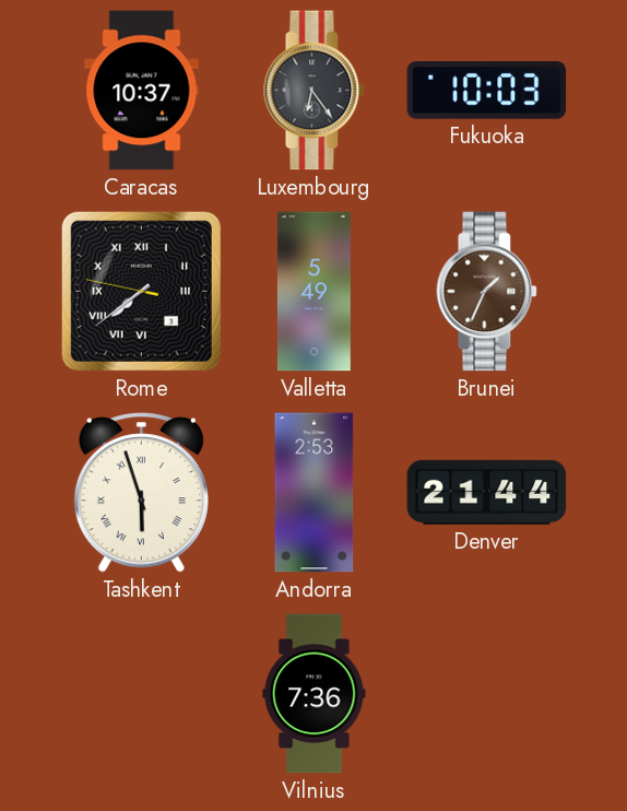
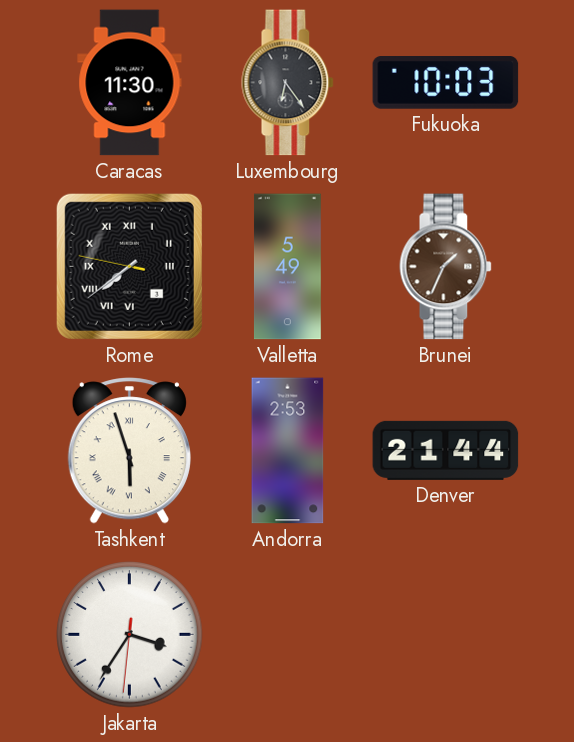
Caracas: 10:37 -> 11:30
Jakarta: none -> 3:35
Vilnius: 7:36 -> none
